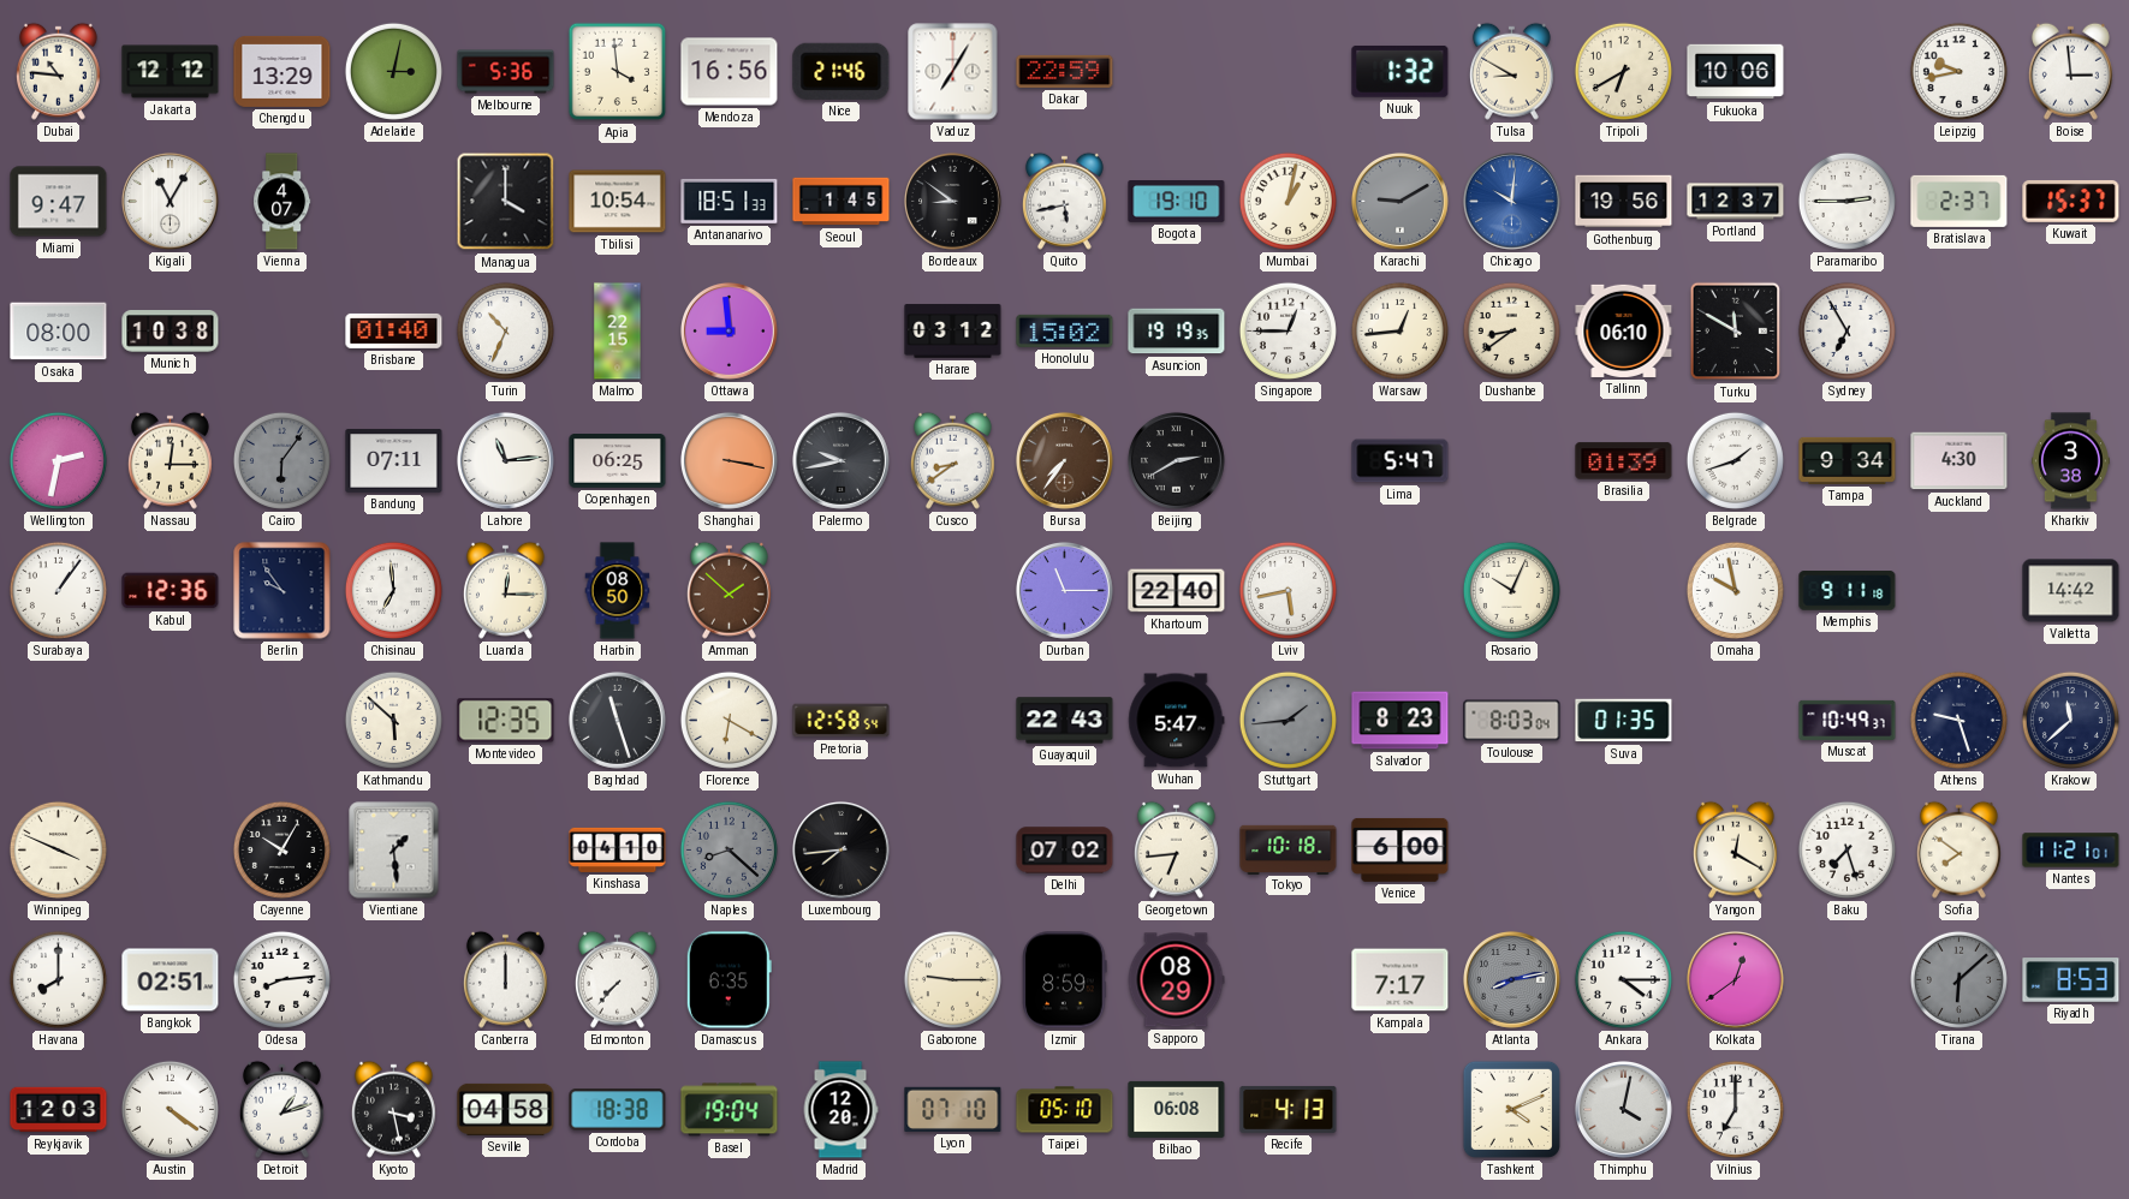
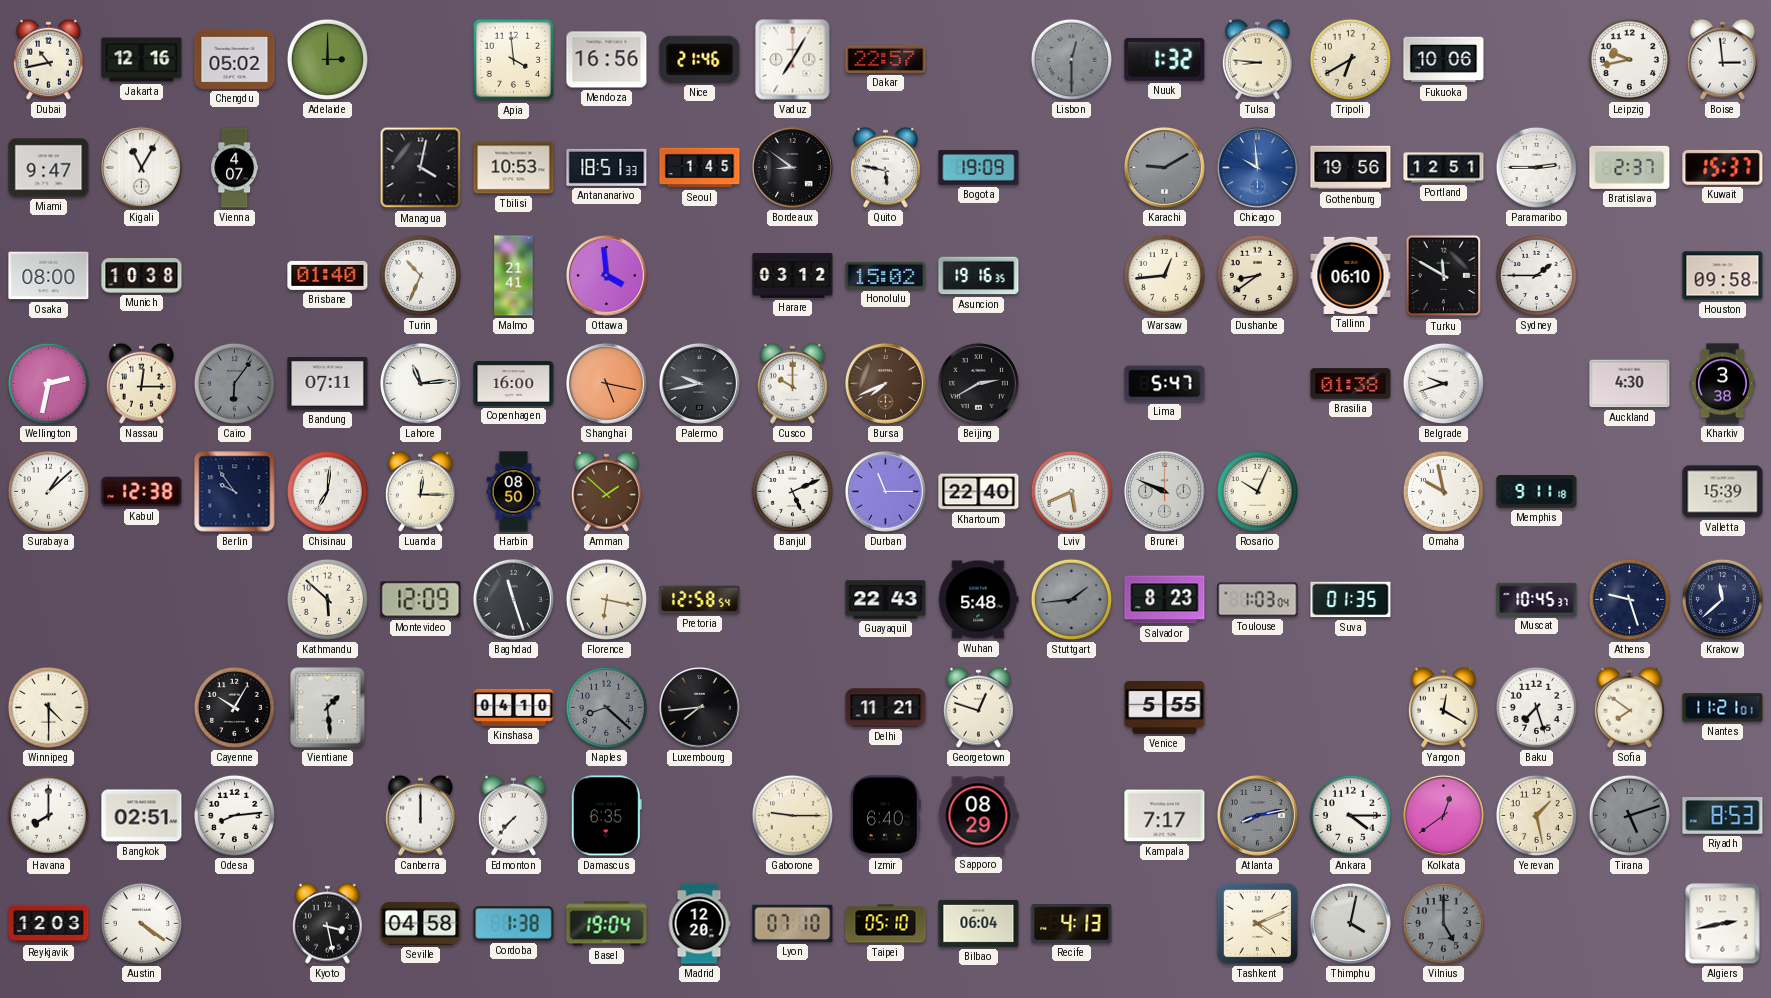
Dubai: 10:46 -> 10:43
Jakarta: 12:12 -> 12:16
Chengdu: 13:29 -> 05:02
Adelaide: 3:02 -> 3:00
Melbourne: 5:36 -> none
Dakar: 22:59 -> 22:57
Lisbon: none -> 12:30
Tulsa: 8:50 -> 8:46
Managua: 4:00 -> 4:02
Tbilisi: 10:54 -> 10:53
Quito: 5:43 -> 5:47
Bogota: 19:10 -> 19:09
Mumbai: 1:02 -> none
Chicago: 10:01 -> 9:59
Portland: 12:37 -> 12:51
Malmo: 22:15 -> 21:41
Ottawa: 8:59 -> 3:59
Asuncion: 19:19 -> 19:16
Singapore: 12:45 -> none
Sydney: 6:55 -> 1:45
Houston: none -> 09:58
Copenhagen: 06:25 -> 16:00
Shanghai: 3:17 -> 5:17
Cusco: 8:39 -> 10:00
Bursa: 7:36 -> 7:41
Brasilia: 01:39 -> 01:38
Belgrade: 1:42 -> 9:42
Tampa: 9:34 -> none
Surabaya: 1:06 -> 1:08
Kabul: 12:36 -> 12:38
Chisinau: 6:59 -> 7:01
Banjul: none -> 5:11
Lviv: 5:43 -> 5:41
Brunei: none -> 9:49
Valletta: 14:42 -> 15:39
Montevideo: 12:35 -> 12:09
Florence: 6:20 -> 6:17
Wuhan: 5:47 -> 5:48
Toulouse: 8:03 -> 1:03
Muscat: 10:49 -> 10:45
Winnipeg: 3:49 -> 4:30
Delhi: 07:02 -> 11:21
Georgetown: 6:44 -> 12:48
Tokyo: 10:18 -> none
Venice: 6:00 -> 5:55
Izmir: 8:59 -> 6:40
Yerevan: none -> 1:28
Tirana: 6:08 -> 5:12
Detroit: 1:12 -> none
Cordoba: 18:38 -> 1:38
Bilbao: 06:08 -> 06:04
Vilnius: 7:00 -> 5:00
Vilnius dial: white -> grey
Algiers: none -> 2:43
